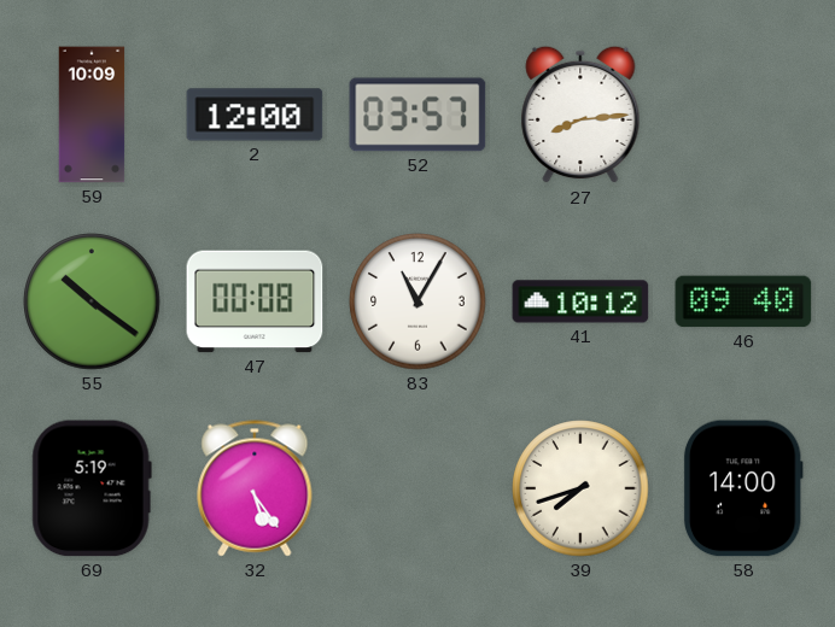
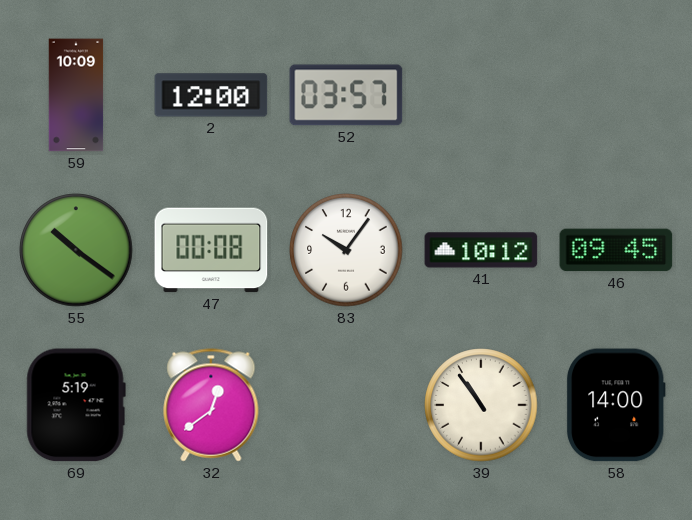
27: 8:14 -> none
83: 11:05 -> 10:06
46: 09:40 -> 09:45
32: 5:24 -> 12:39
39: 7:42 -> 10:54
